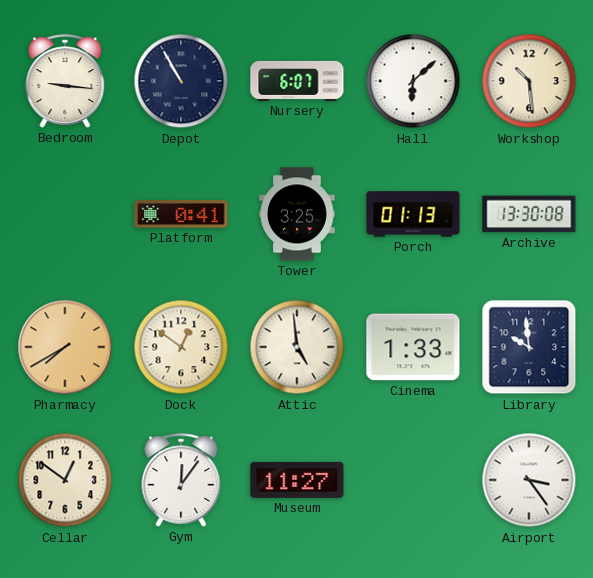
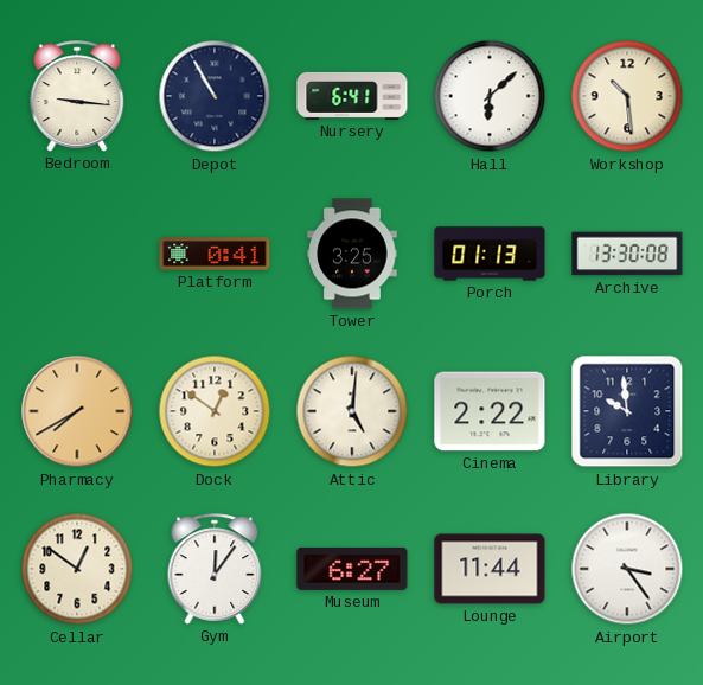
Nursery: 6:07 -> 6:41
Attic: 4:59 -> 5:01
Cinema: 1:33 -> 2:22
Museum: 11:27 -> 6:27
Lounge: none -> 11:44
